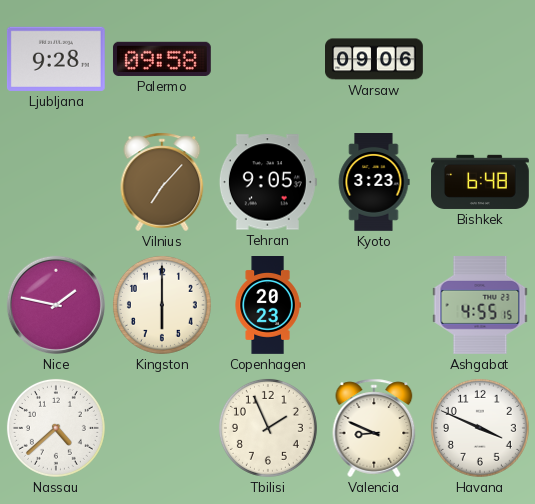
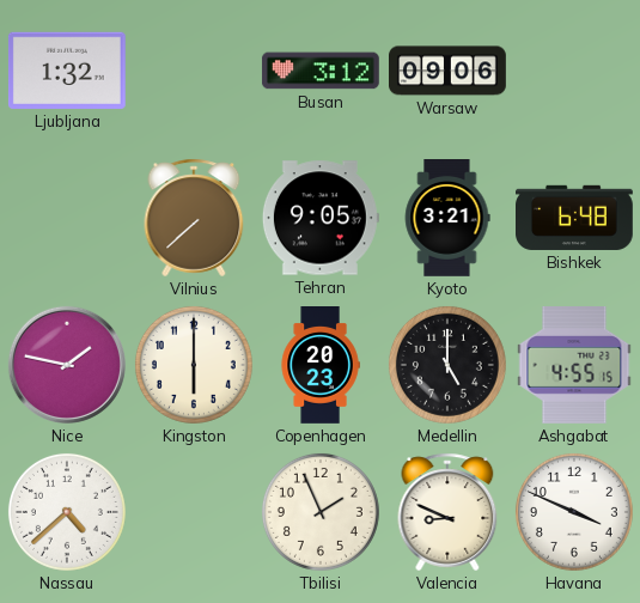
Ljubljana: 9:28 -> 1:32
Palermo: 09:58 -> none
Busan: none -> 3:12
Vilnius: 7:07 -> 7:38
Kyoto: 3:23 -> 3:21
Medellin: none -> 5:00
